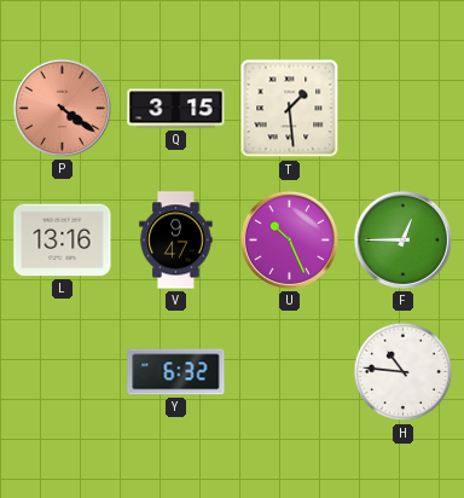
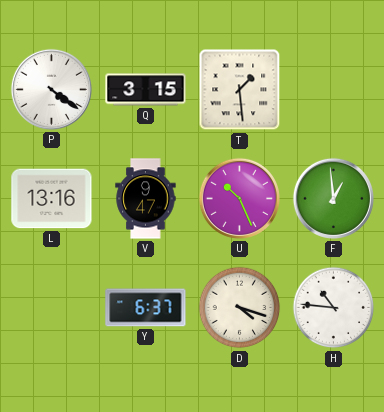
P dial: salmon -> white
F: 12:45 -> 12:59
Y: 6:32 -> 6:37
D: none -> 4:18
